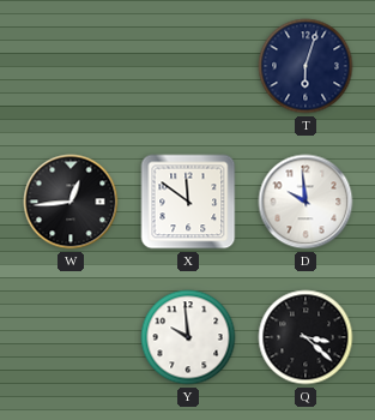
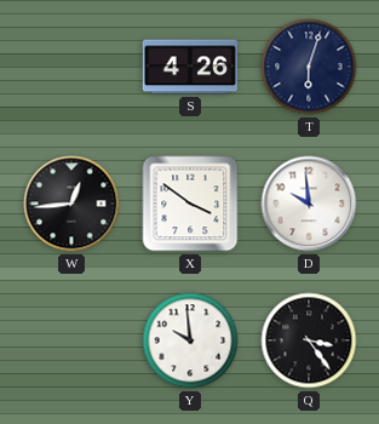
S: none -> 4:26
X: 11:51 -> 3:51
Q: 3:22 -> 3:24
